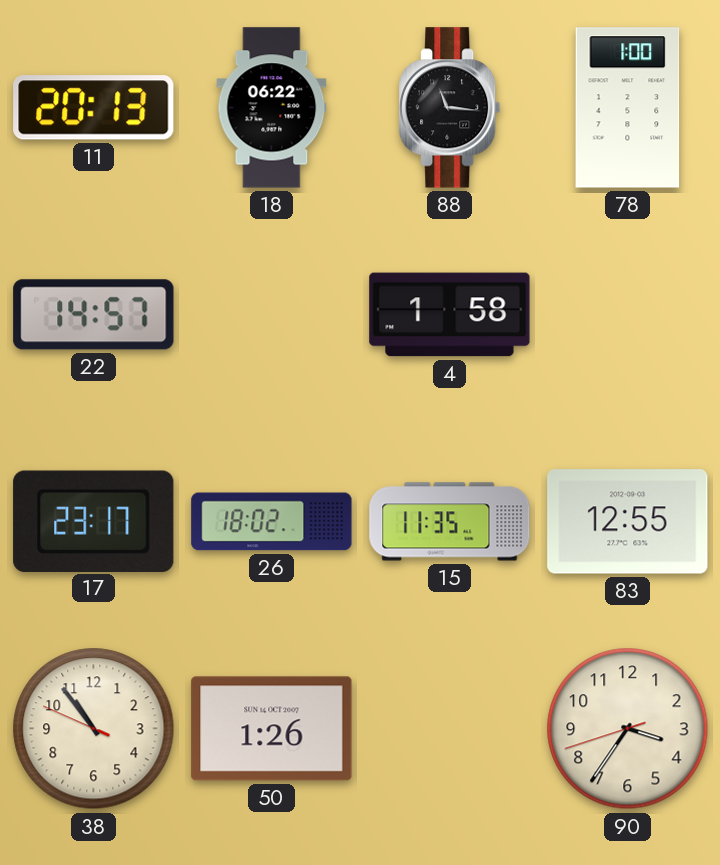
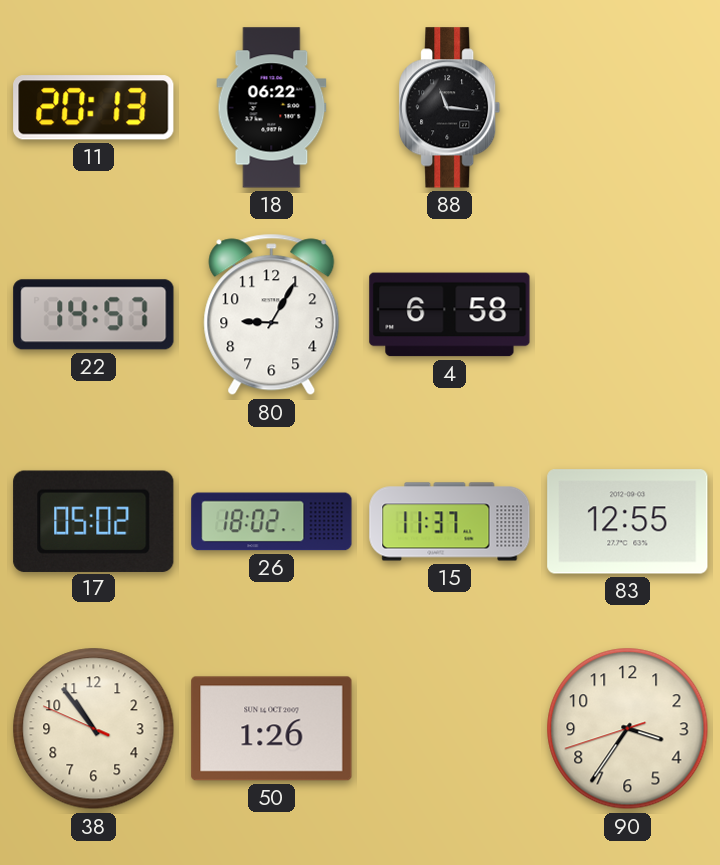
78: 1:00 -> none
80: none -> 9:05
4: 1:58 -> 6:58
17: 23:17 -> 05:02
15: 11:35 -> 11:37
